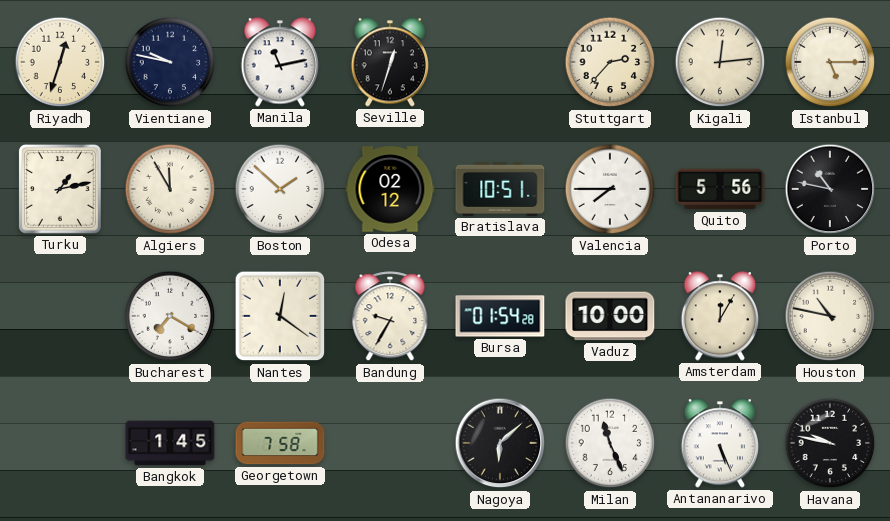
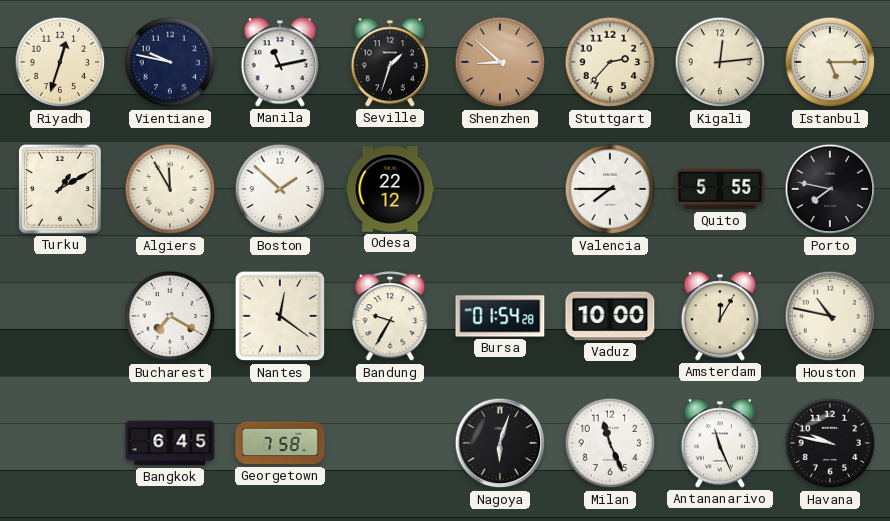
Seville: 12:33 -> 1:33
Shenzhen: none -> 8:52
Turku: 1:13 -> 1:10
Odesa: 02:12 -> 22:12
Bratislava: 10:51 -> none
Quito: 5:56 -> 5:55
Porto: 10:47 -> 7:47
Bangkok: 1:45 -> 6:45
Nagoya: 6:08 -> 6:03
Antananarivo: 5:26 -> 11:26
